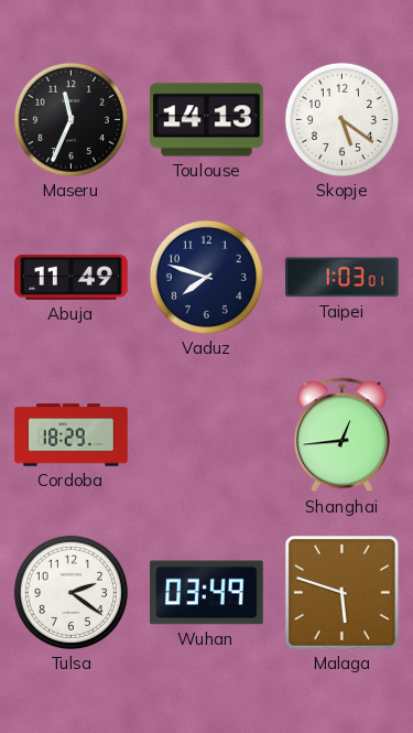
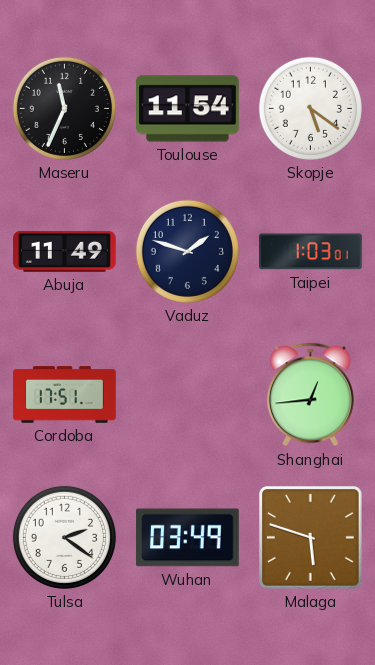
Toulouse: 14:13 -> 11:54
Vaduz: 7:48 -> 1:48
Cordoba: 18:29 -> 17:51
